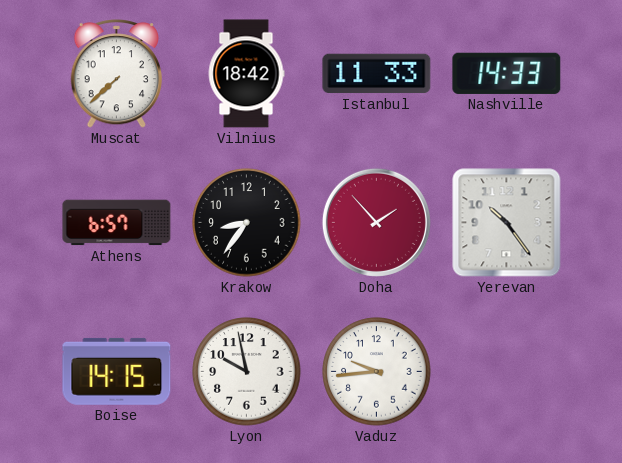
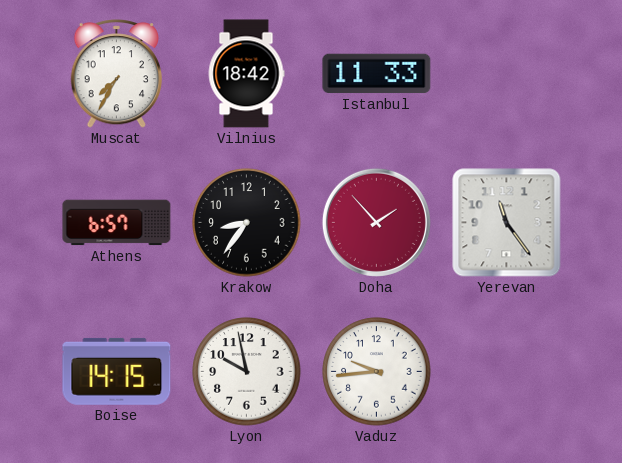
Muscat: 7:38 -> 7:35
Nashville: 14:33 -> none
Yerevan: 10:24 -> 11:24
